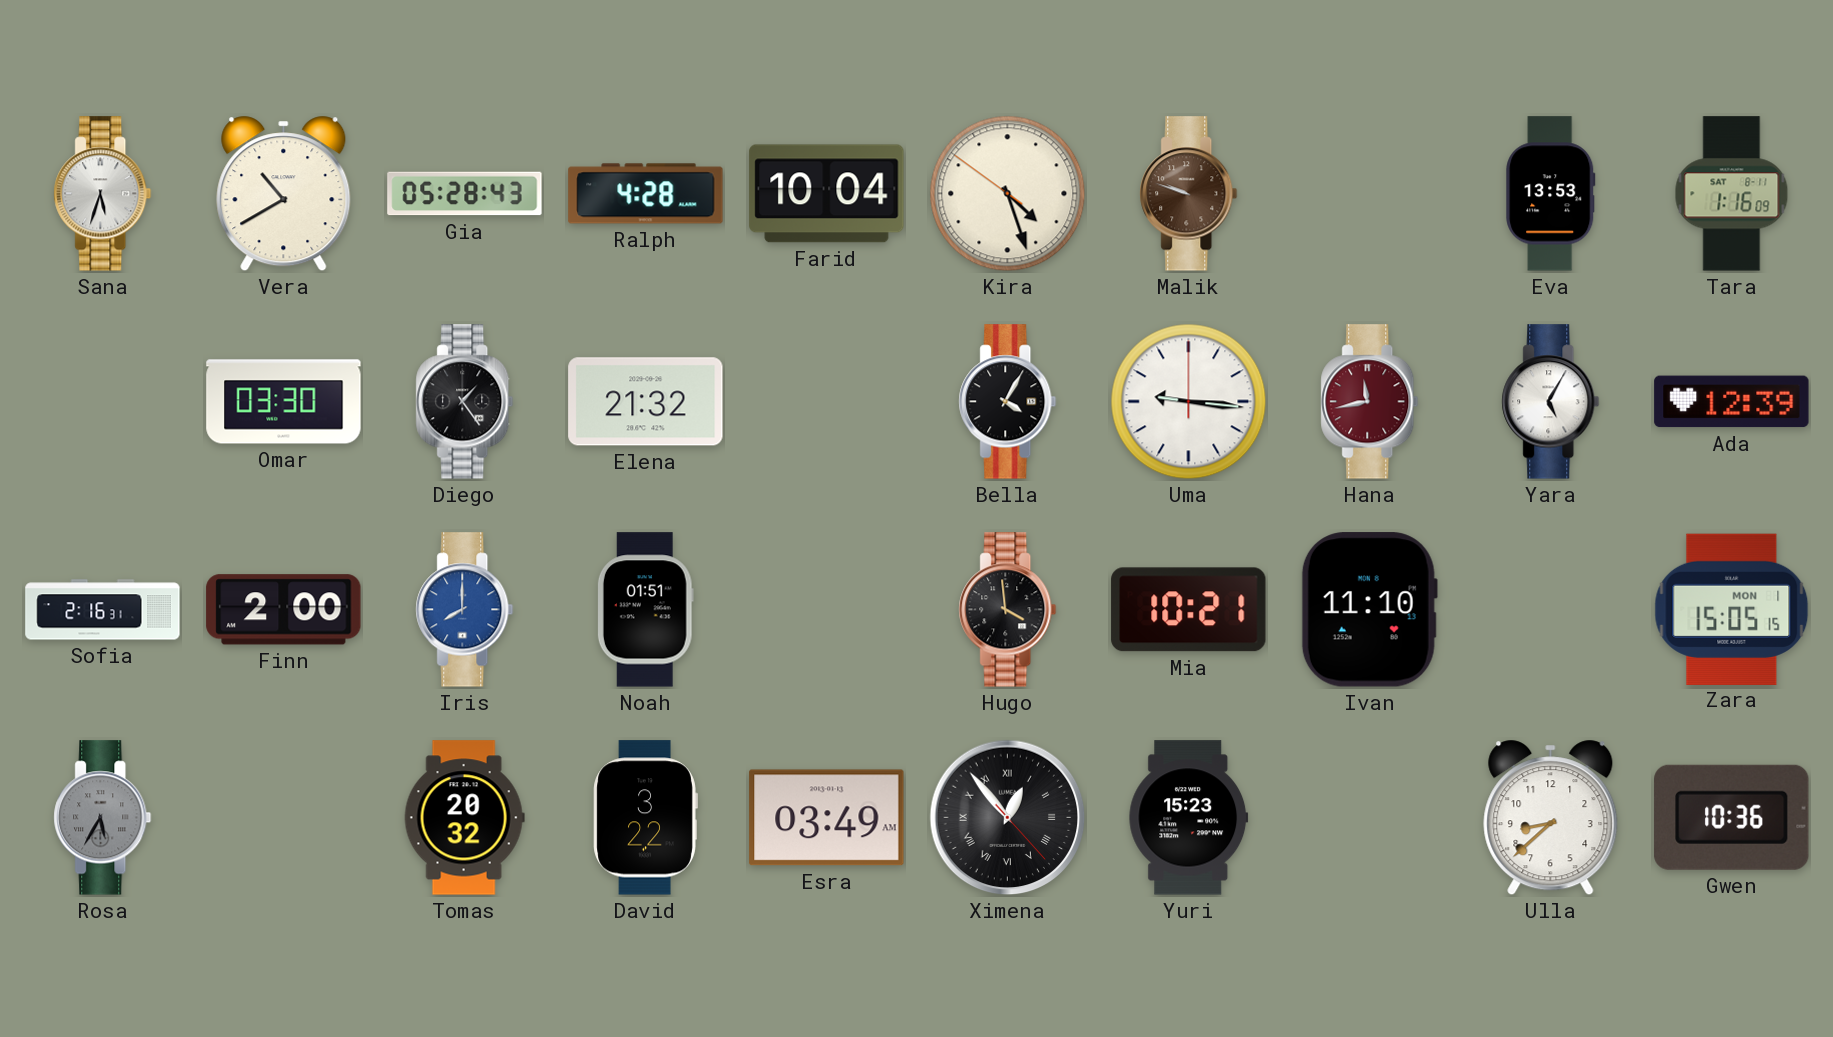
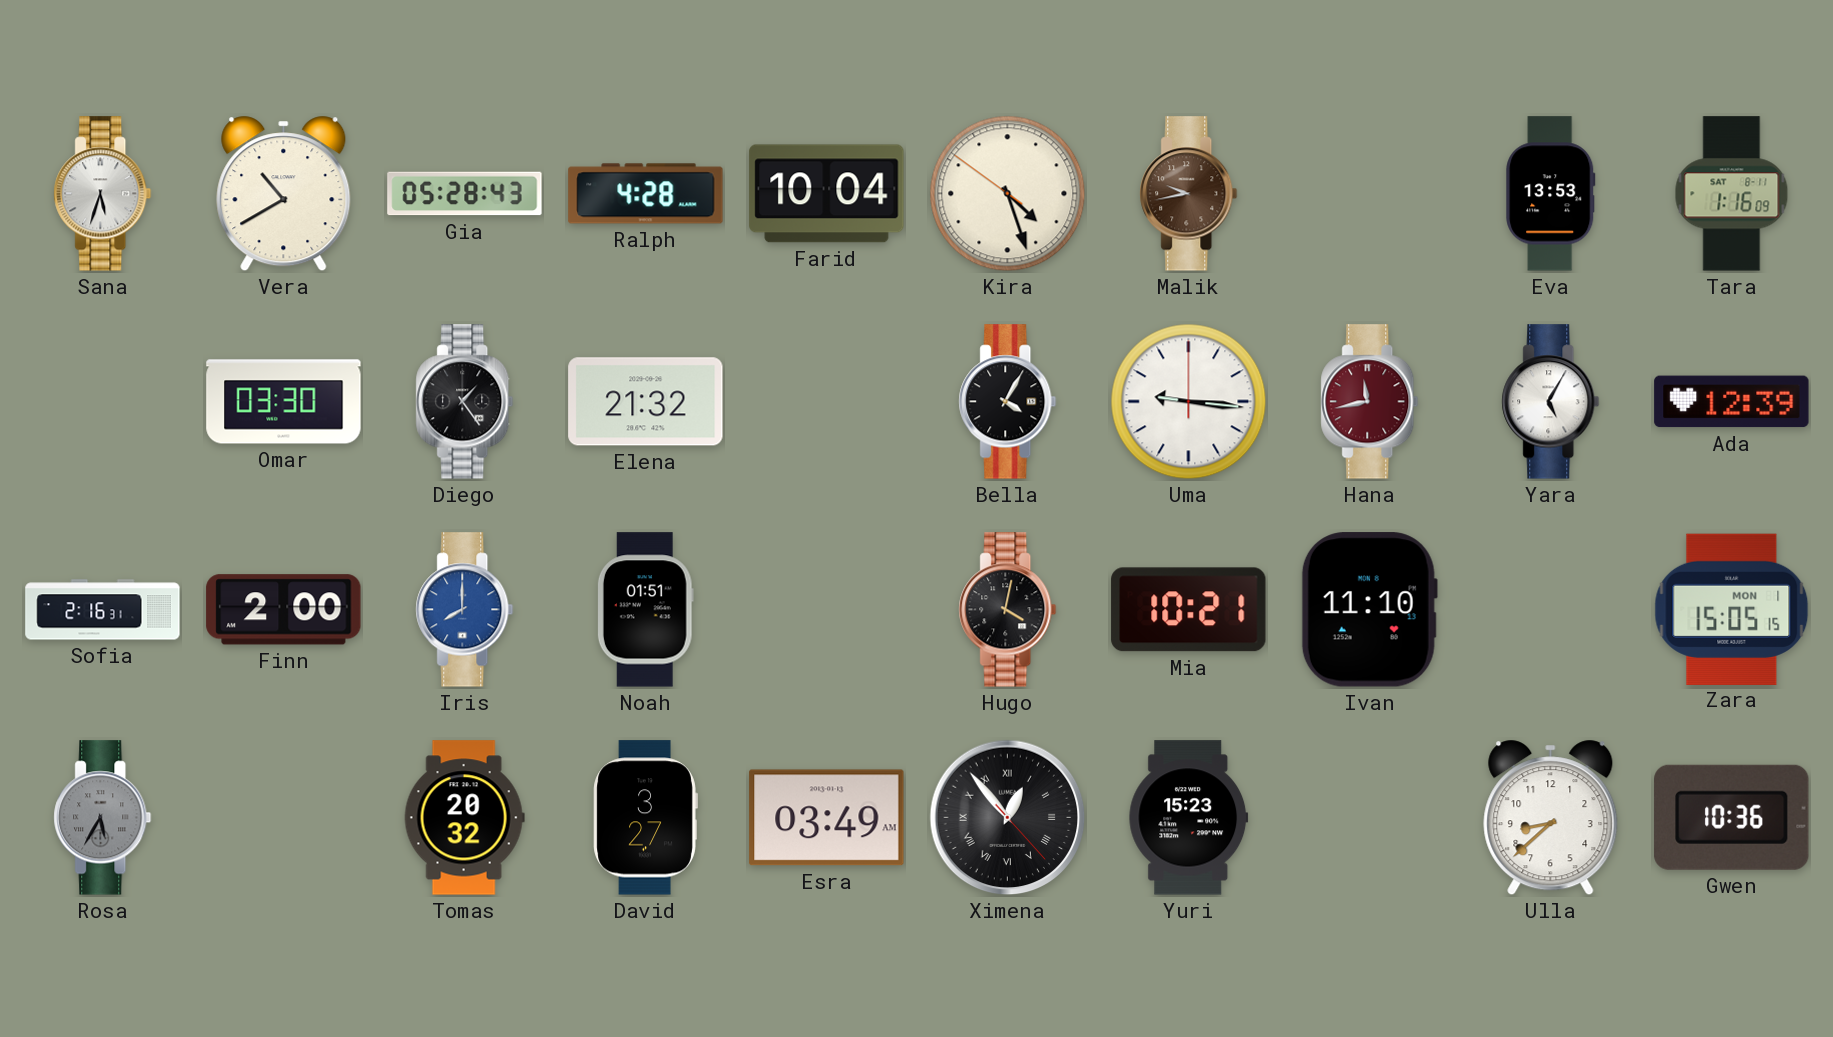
Malik: 9:48 -> 9:43
Hugo: 3:59 -> 4:02
David: 3:22 -> 3:27
